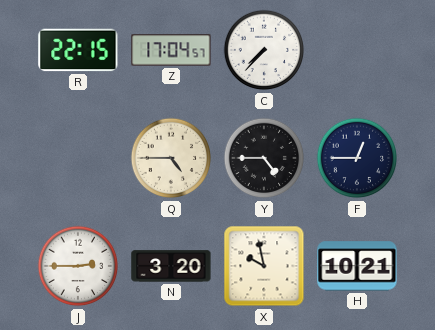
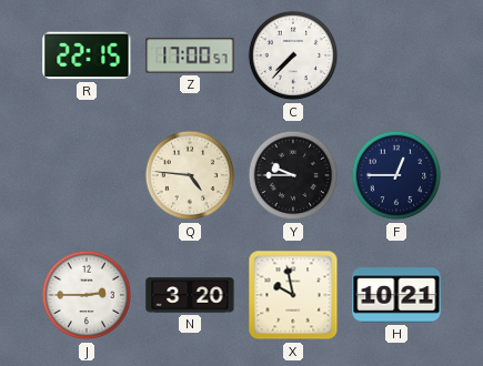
Z: 17:04 -> 17:00
Q: 4:45 -> 4:46
Y: 4:45 -> 9:45
